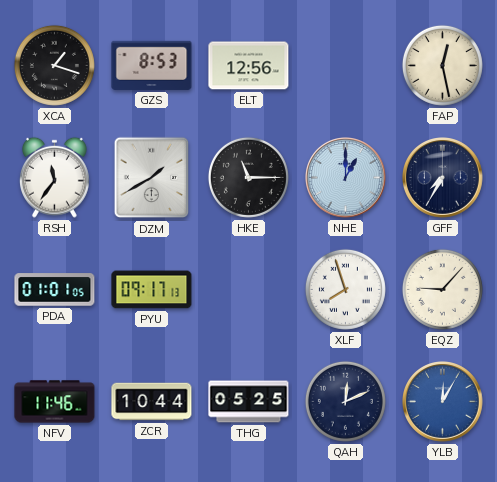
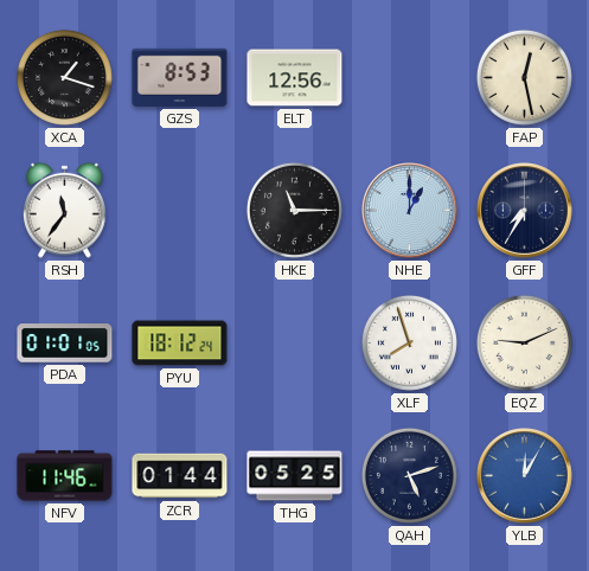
DZM: 1:40 -> none
PYU: 09:17 -> 18:12
EQZ: 9:07 -> 9:11
ZCR: 10:44 -> 01:44
QAH: 12:11 -> 5:12
